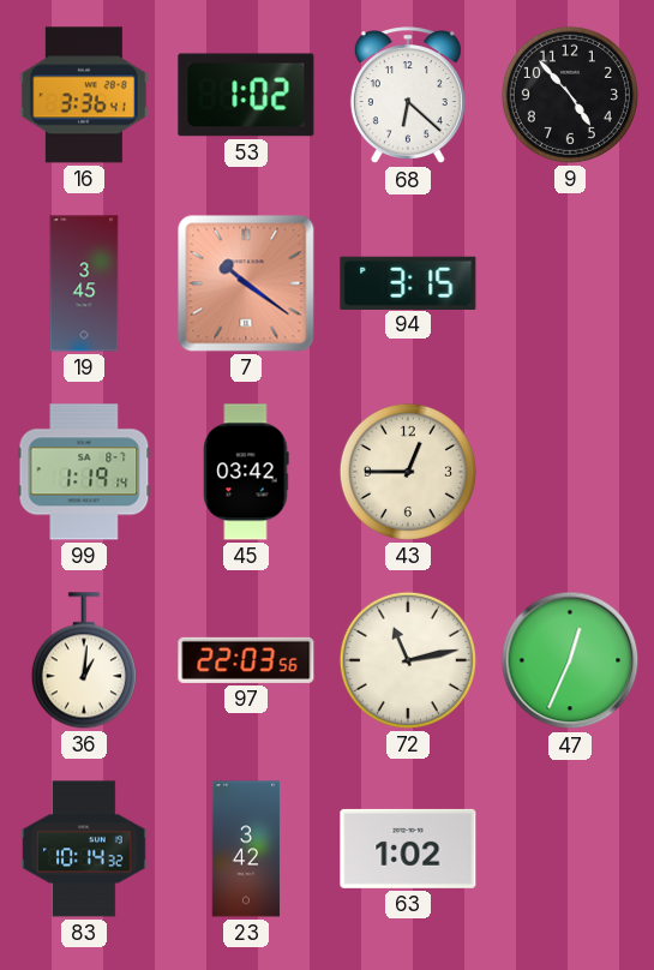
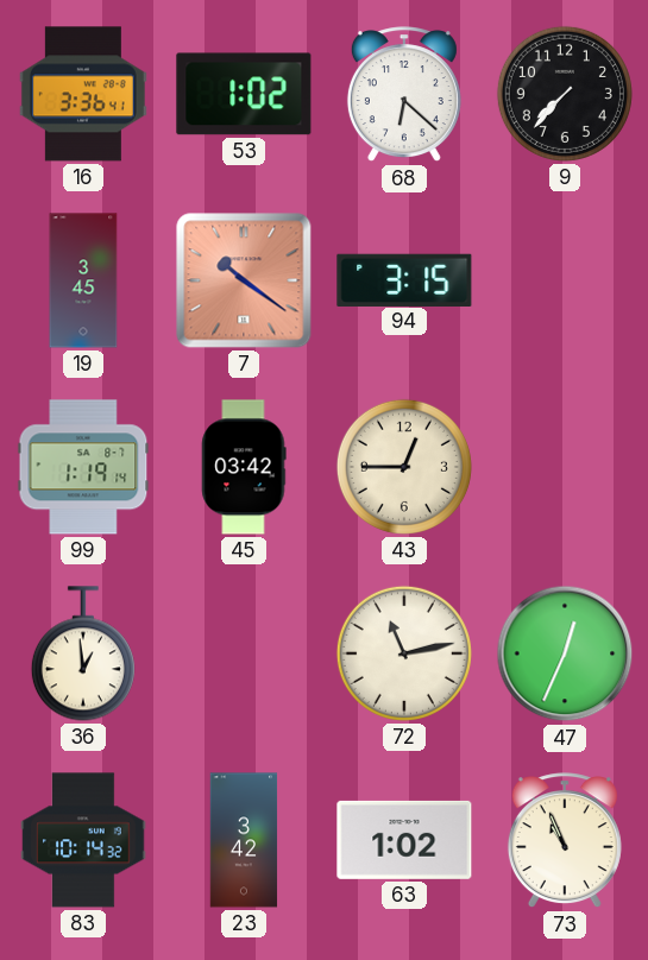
9: 4:53 -> 7:37
36: 1:01 -> 12:59
97: 22:03 -> none
73: none -> 10:56
